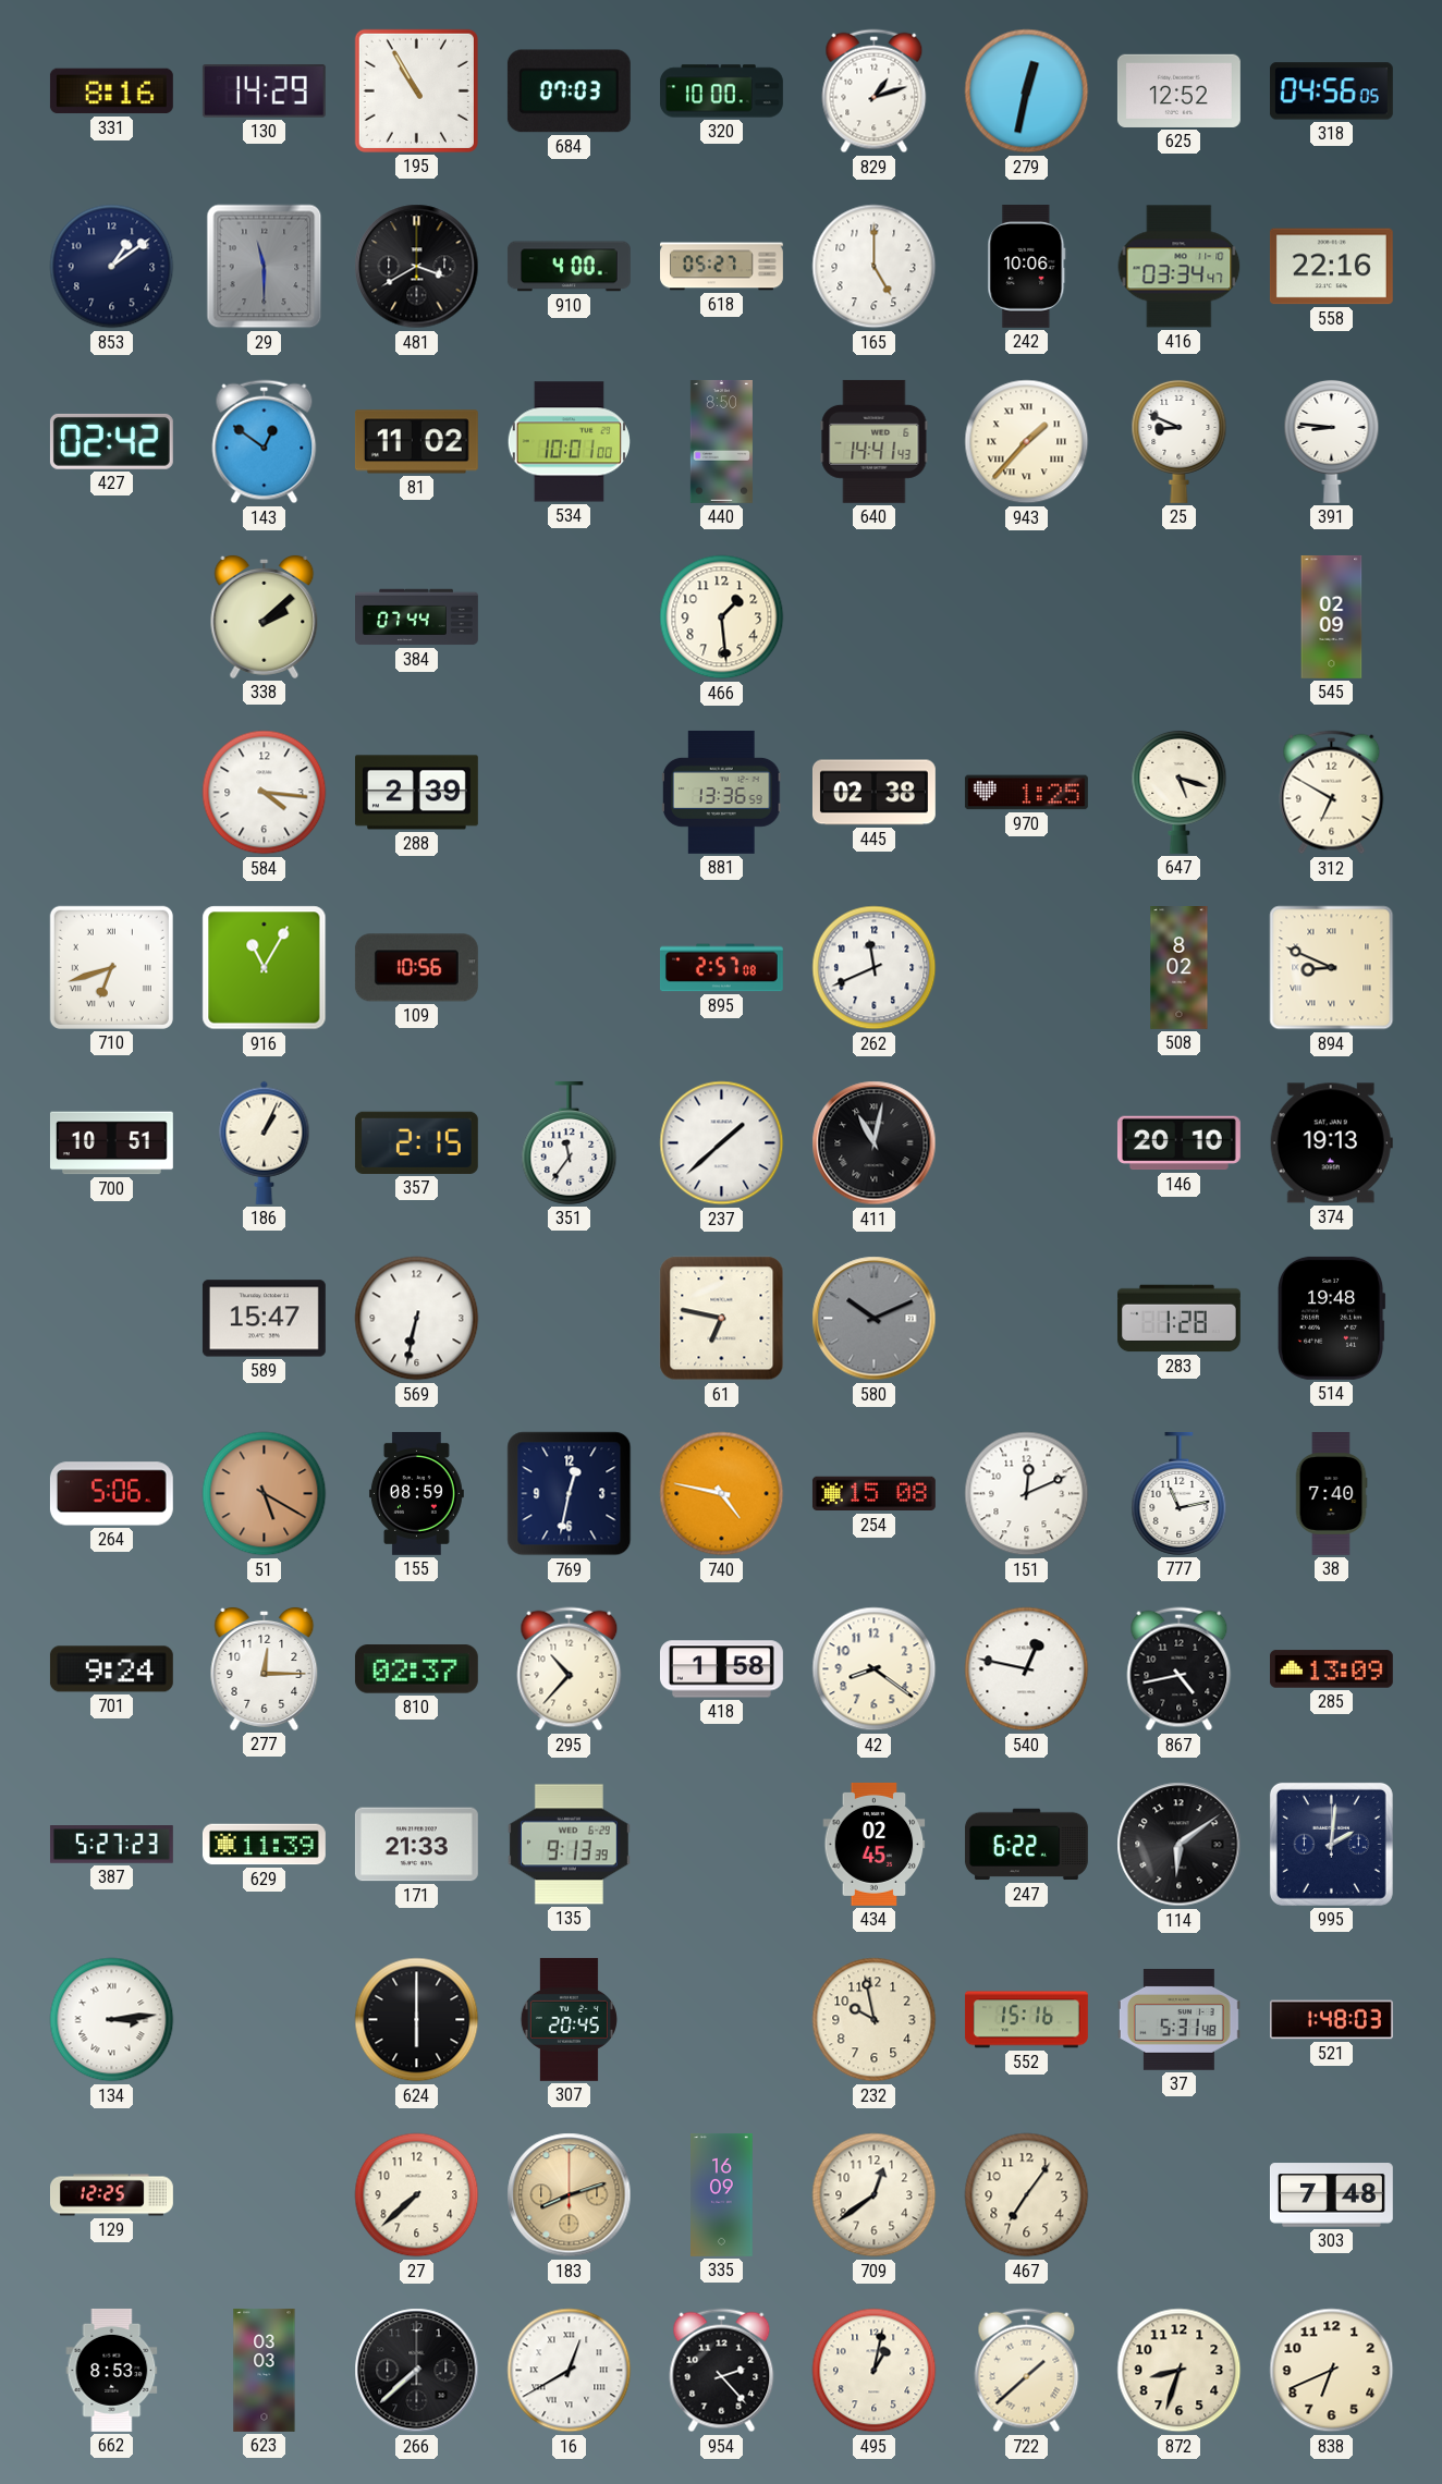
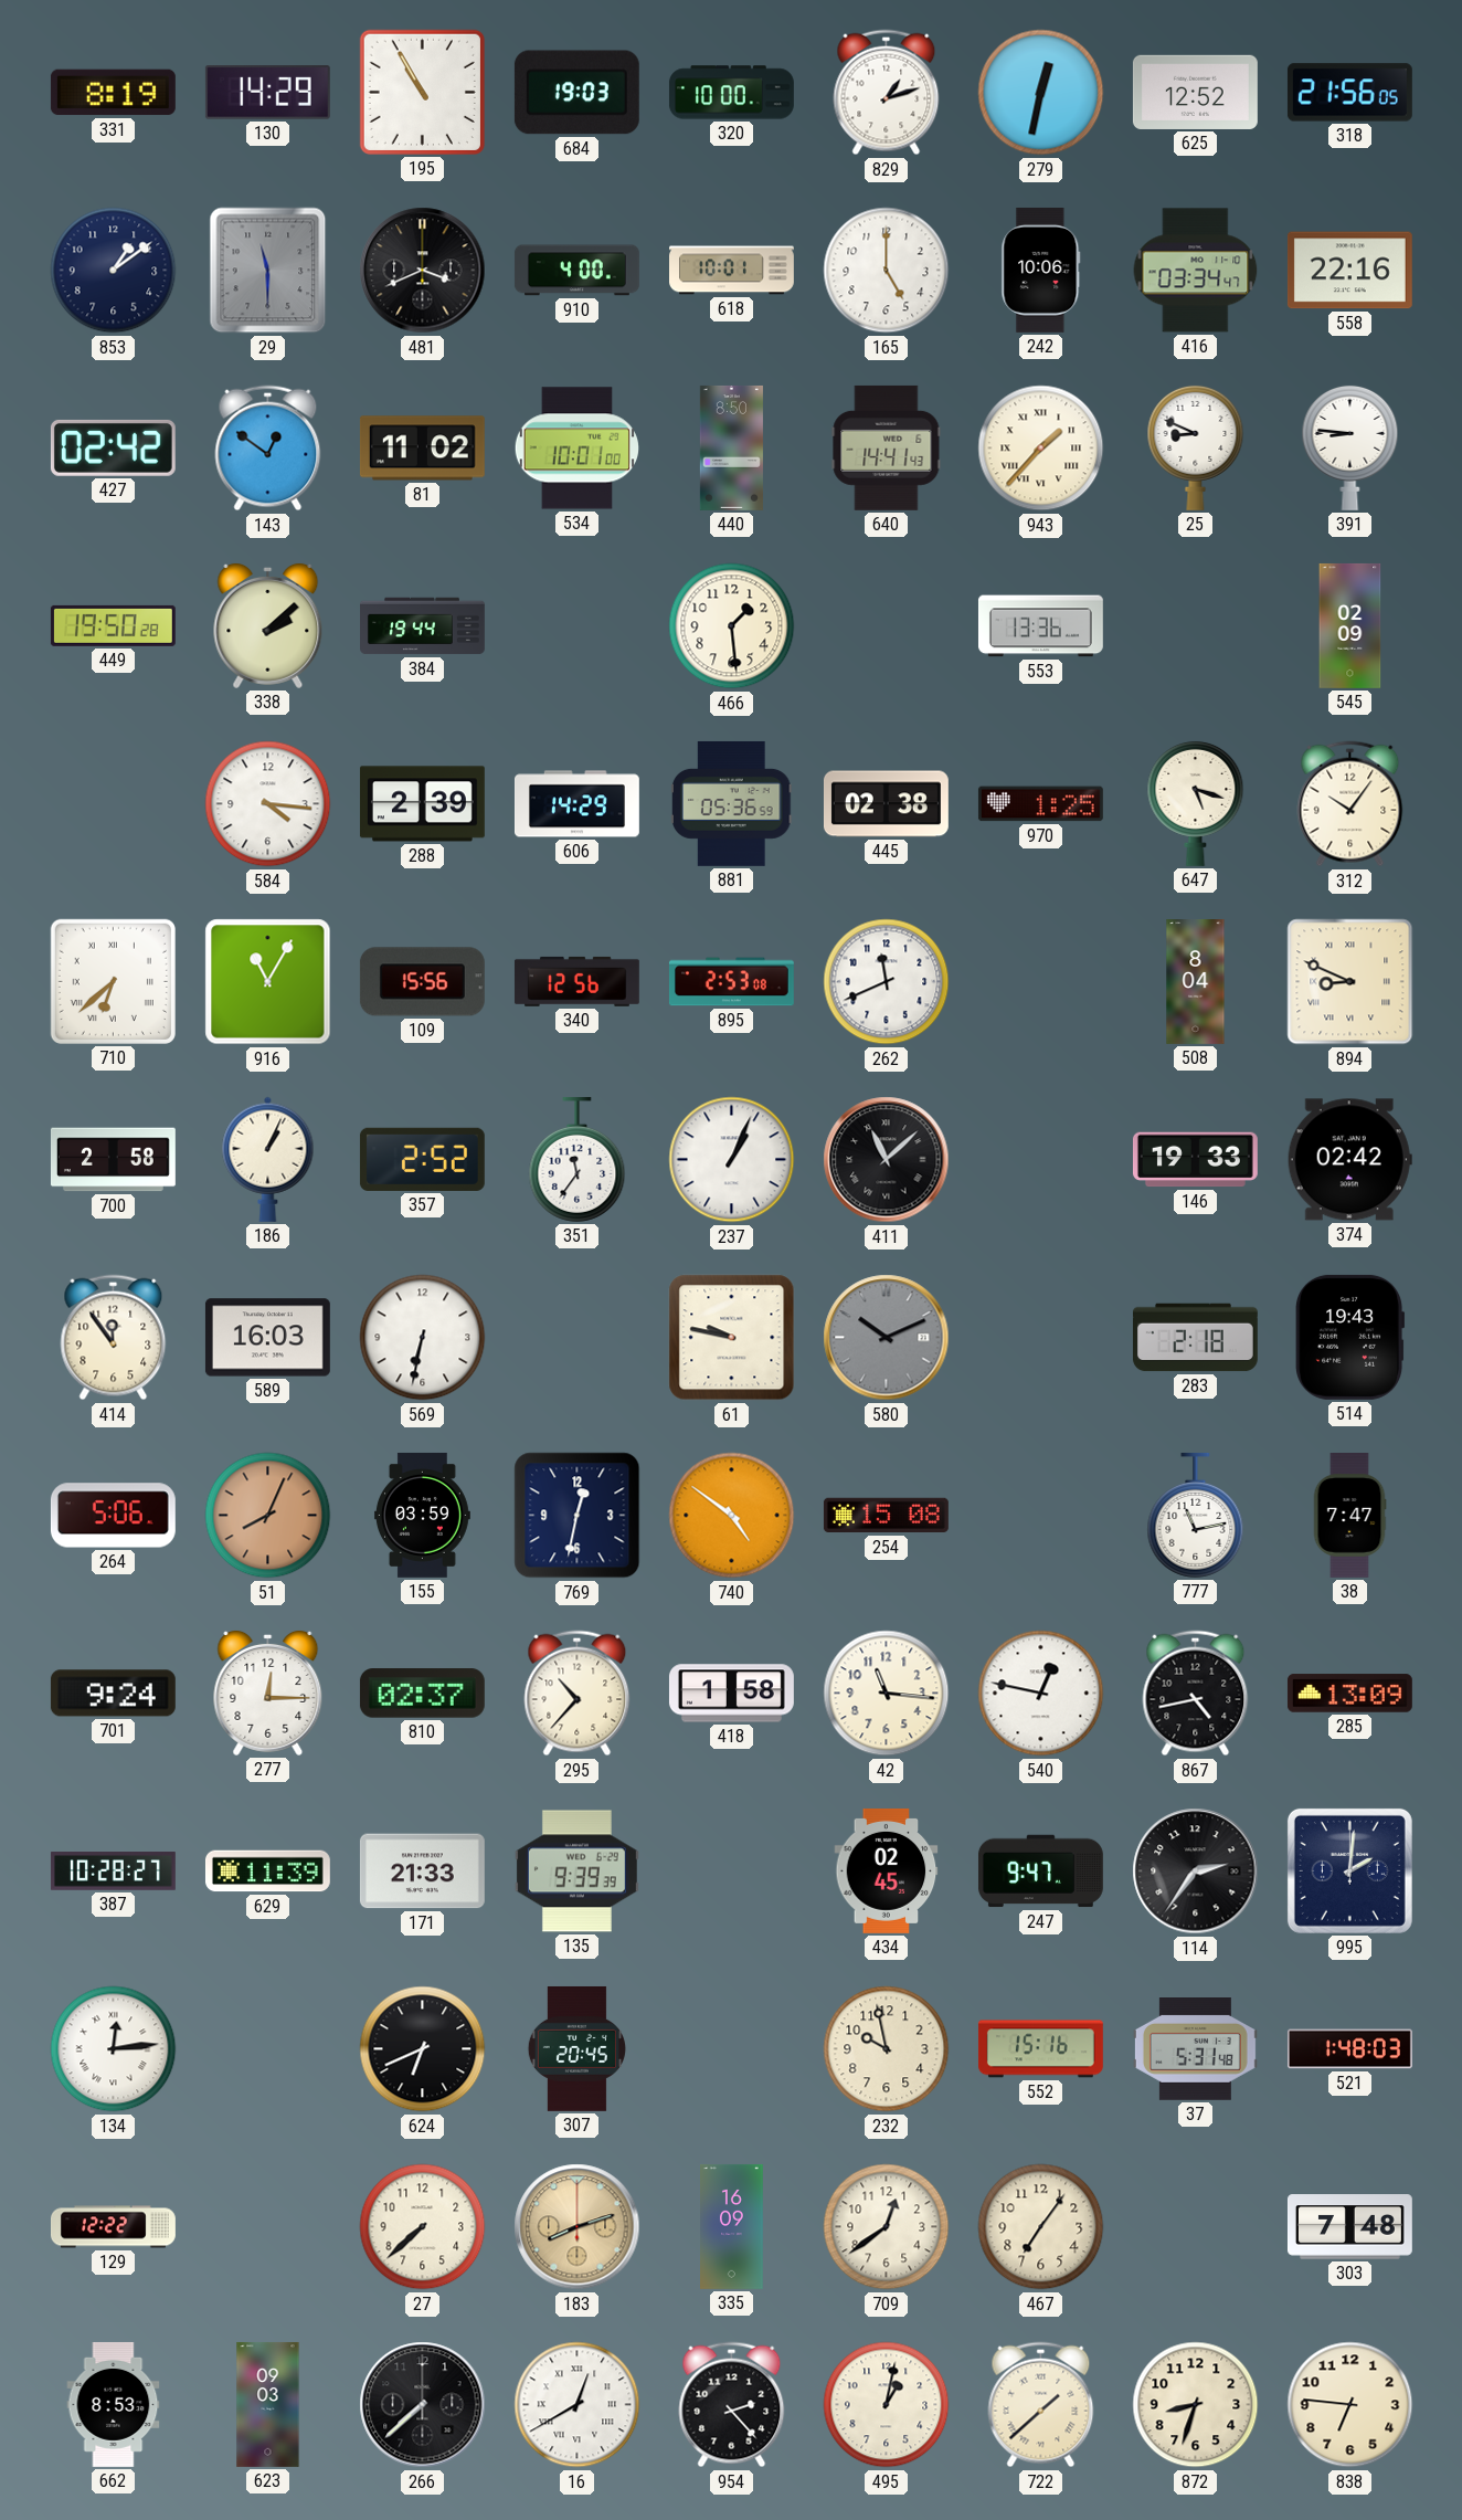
331: 8:16 -> 8:19
684: 07:03 -> 19:03
318: 04:56 -> 21:56
481: 3:40 -> 3:41
618: 05:27 -> 10:01
449: none -> 19:50
384: 07:44 -> 19:44
553: none -> 13:36
606: none -> 14:29
881: 13:36 -> 05:36
312: 6:50 -> 10:06
710: 6:42 -> 6:38
109: 10:56 -> 15:56
340: none -> 12:56
895: 2:57 -> 2:53
508: 8:02 -> 8:04
700: 10:51 -> 2:58
357: 2:15 -> 2:52
237: 1:38 -> 1:04
411: 11:02 -> 11:08
146: 20:10 -> 19:33
374: 19:13 -> 02:42
414: none -> 11:54
589: 15:47 -> 16:03
61: 6:47 -> 9:47
283: 1:28 -> 2:18
514: 19:48 -> 19:43
51: 5:20 -> 8:04
155: 08:59 -> 03:59
740: 4:47 -> 4:51
151: 12:11 -> none
38: 7:40 -> 7:47
42: 8:21 -> 11:16
387: 5:27 -> 10:28
135: 9:13 -> 9:39
247: 6:22 -> 9:47
114: 6:09 -> 2:36
134: 3:14 -> 12:14
624: 6:00 -> 6:41
129: 12:25 -> 12:22
623: 03:03 -> 09:03
838: 6:41 -> 6:46
